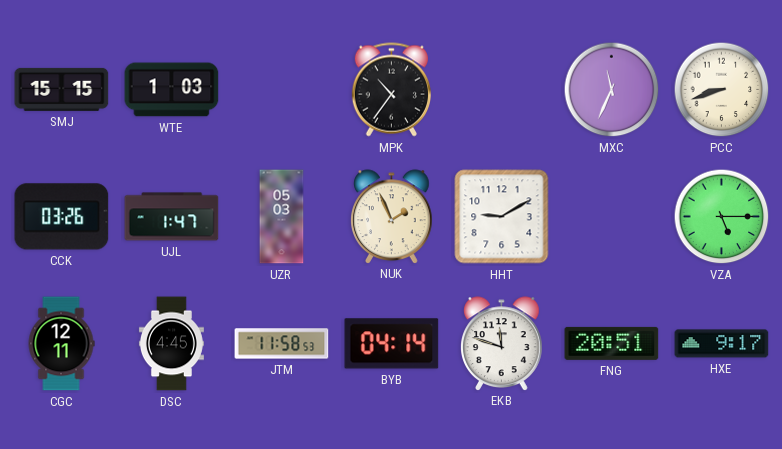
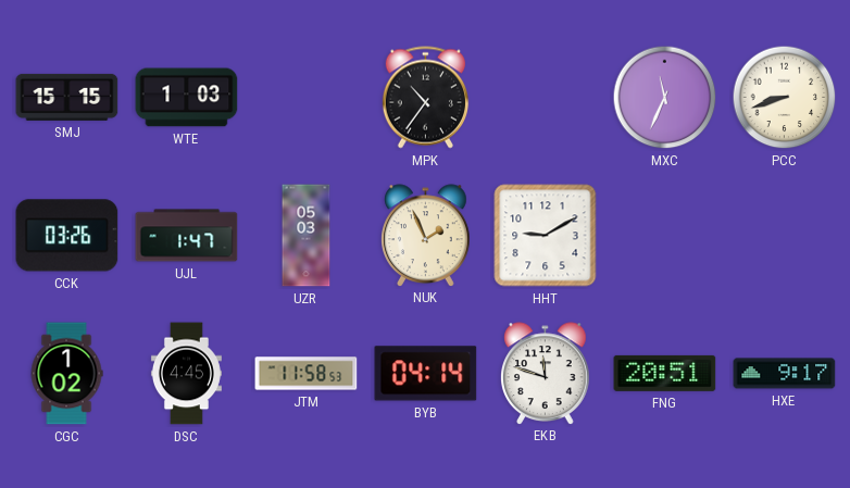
VZA: 5:15 -> none
CGC: 12:11 -> 1:02
